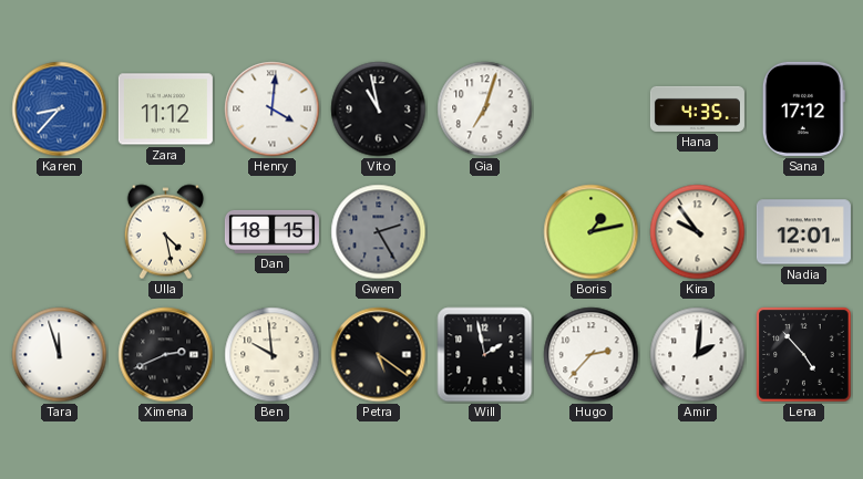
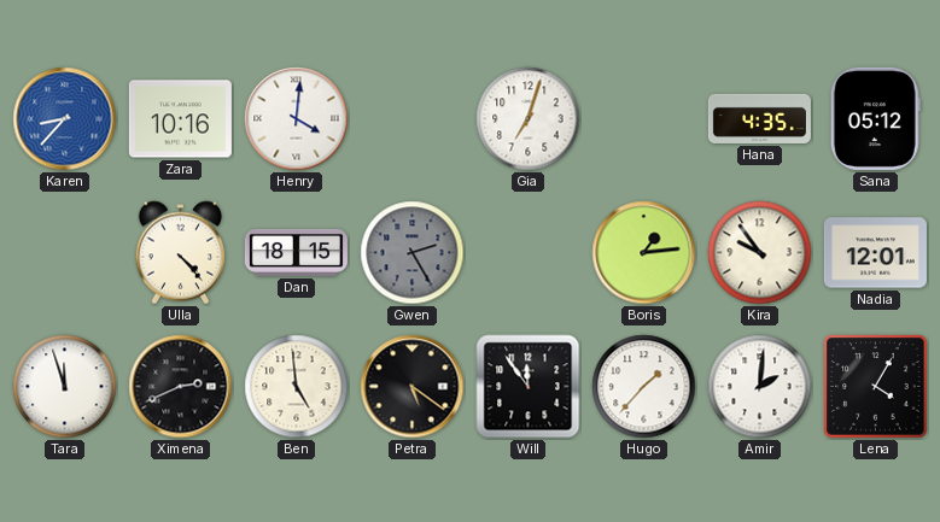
Zara: 11:12 -> 10:16
Vito: 10:58 -> none
Sana: 17:12 -> 05:12
Ulla: 4:28 -> 4:23
Boris: 1:13 -> 1:14
Ben: 9:59 -> 4:59
Will: 1:58 -> 11:54
Hugo: 2:37 -> 1:37
Lena: 4:53 -> 4:05
